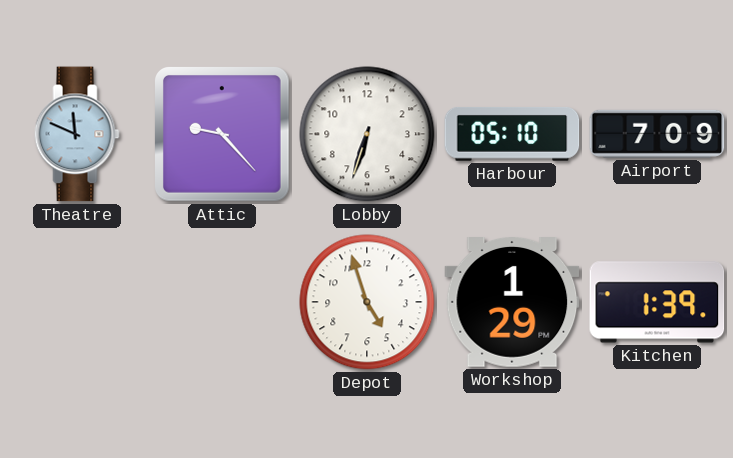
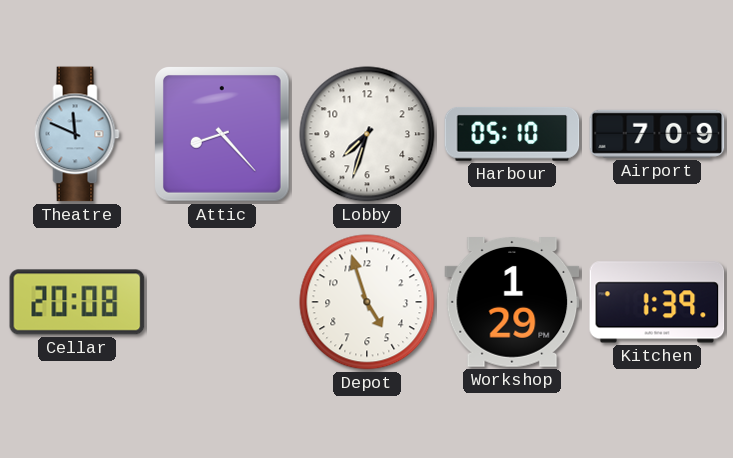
Attic: 9:23 -> 8:23
Lobby: 6:33 -> 7:33
Cellar: none -> 20:08
